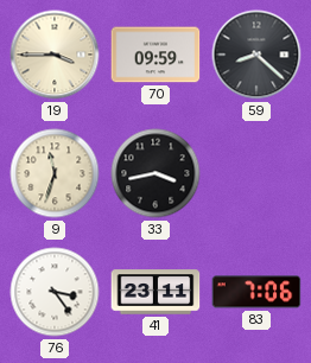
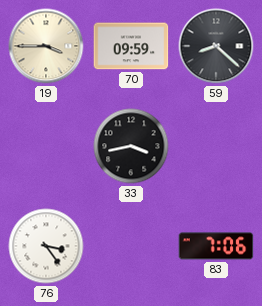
9: 11:33 -> none
41: 23:11 -> none
